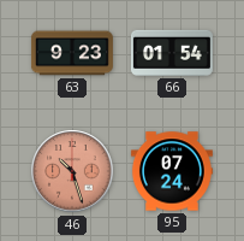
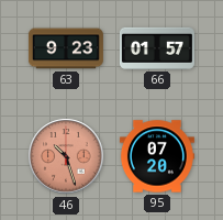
66: 01:54 -> 01:57
95: 07:24 -> 07:20
